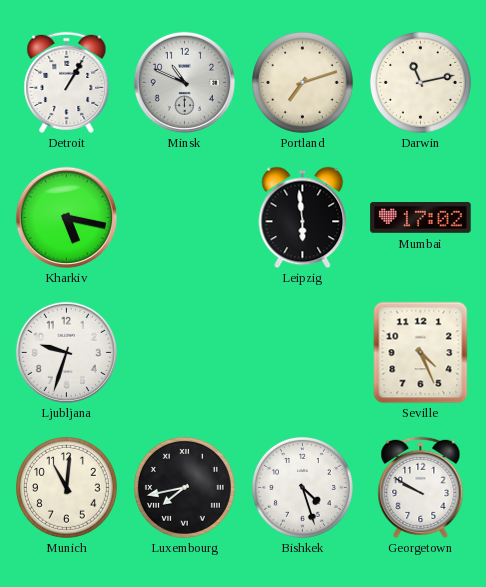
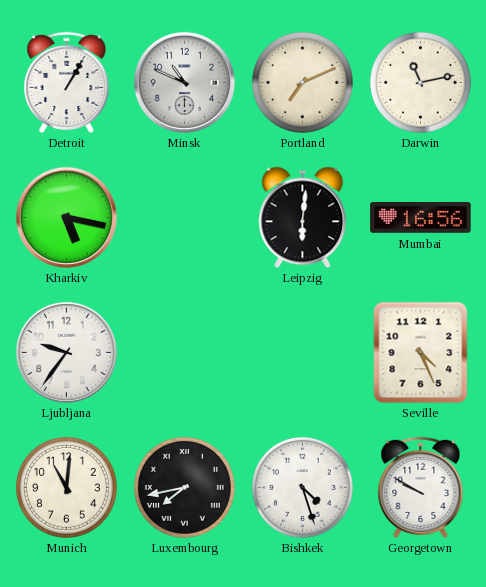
Portland: 7:12 -> 7:11
Leipzig: 5:59 -> 6:01
Mumbai: 17:02 -> 16:56
Ljubljana: 9:33 -> 9:36
